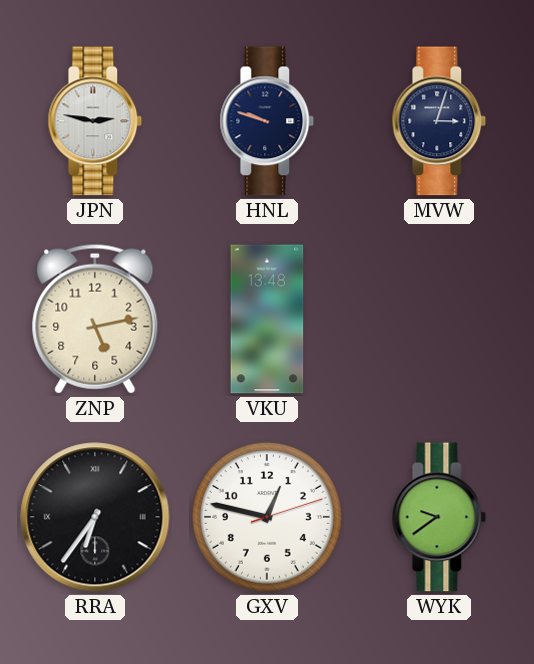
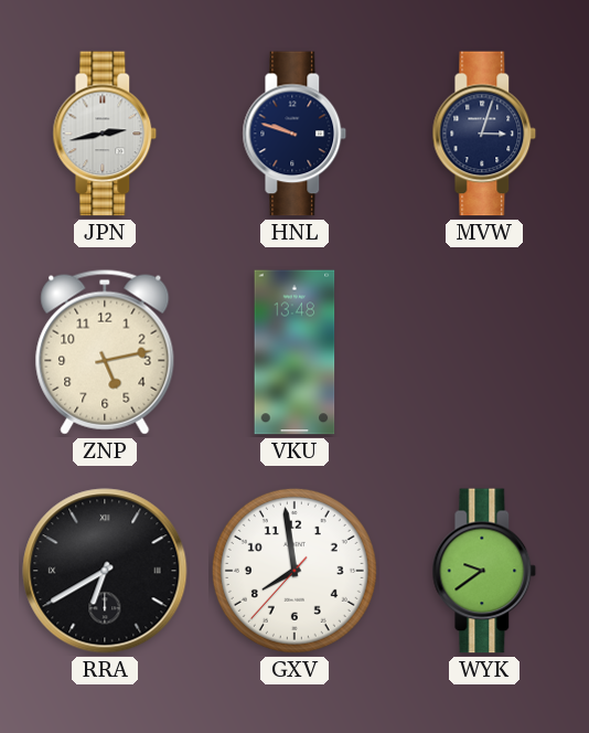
JPN: 2:47 -> 2:43
RRA: 6:36 -> 6:40
GXV: 12:47 -> 7:58
